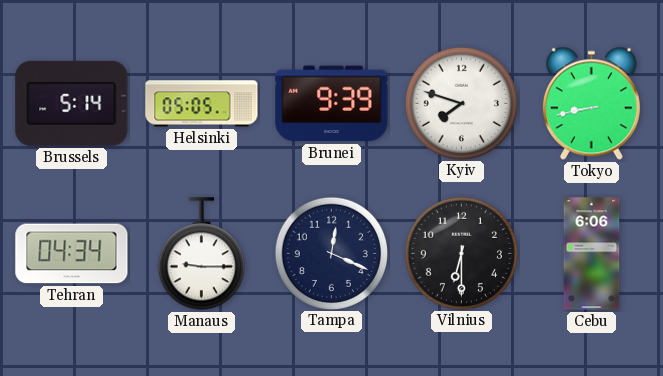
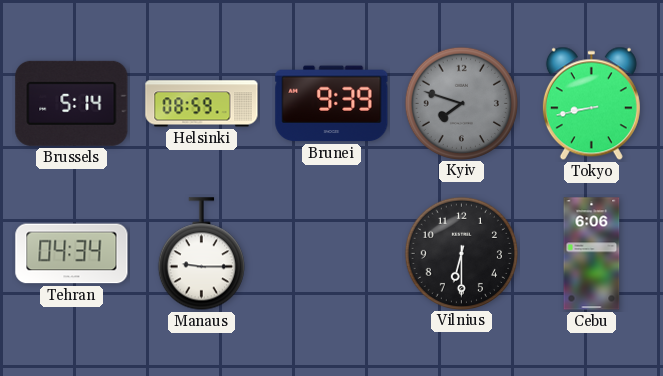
Helsinki: 05:05 -> 08:59
Kyiv dial: white -> grey
Tampa: 12:19 -> none
